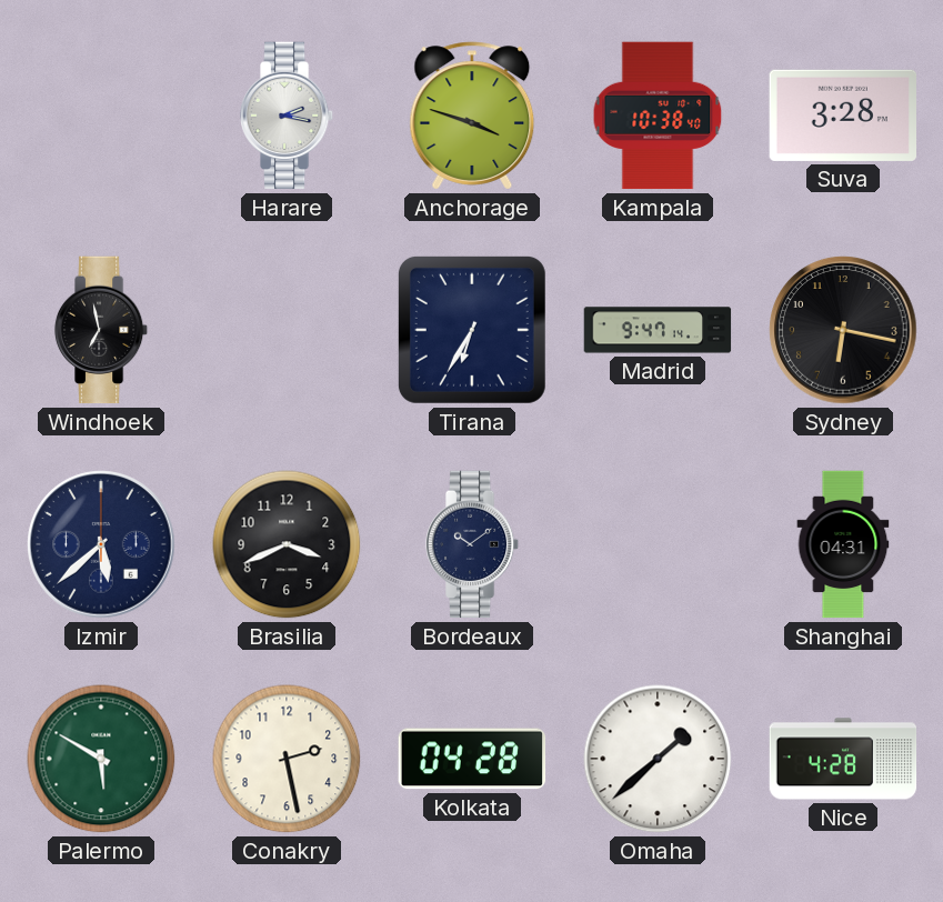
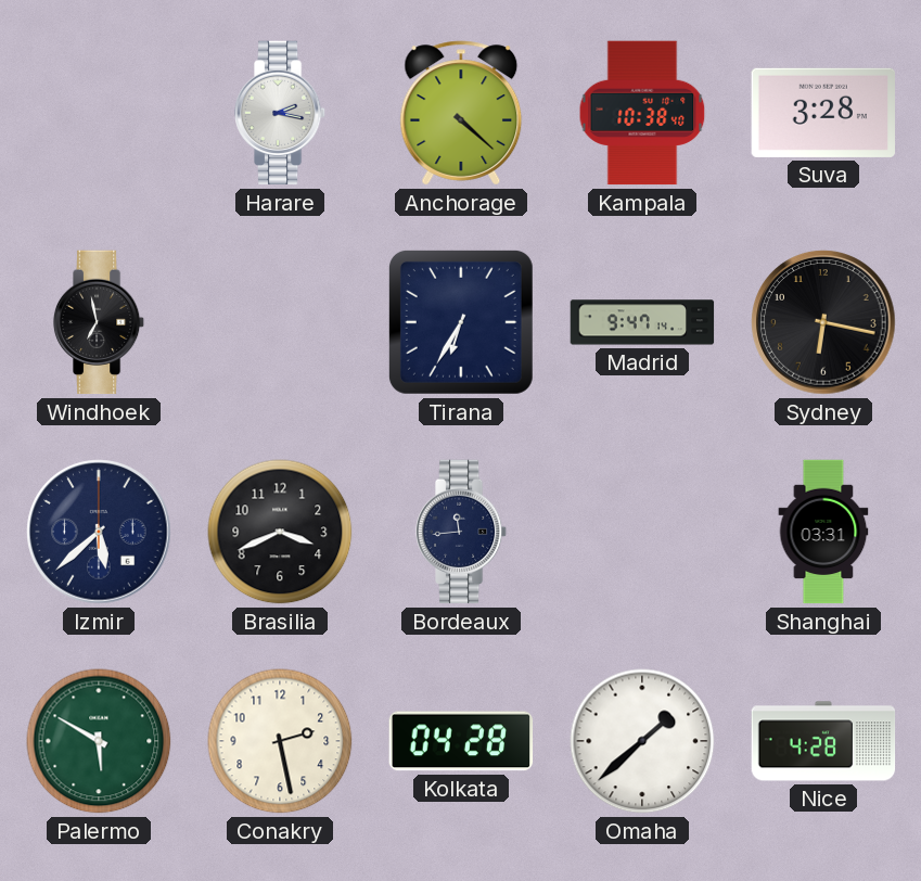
Anchorage: 3:48 -> 4:22
Bordeaux: 10:09 -> 11:44
Shanghai: 04:31 -> 03:31
